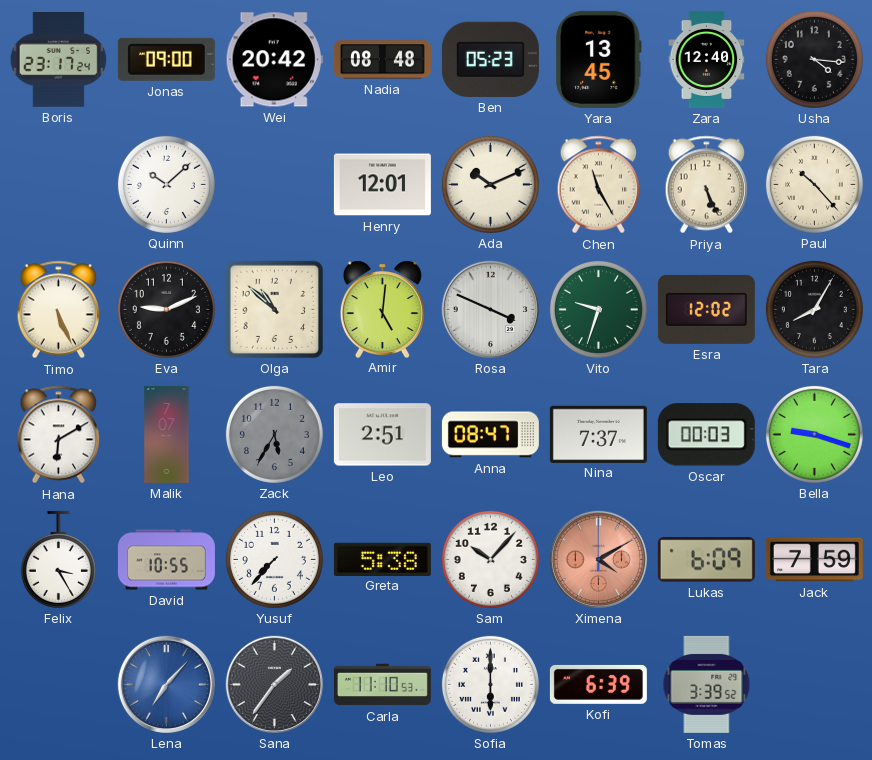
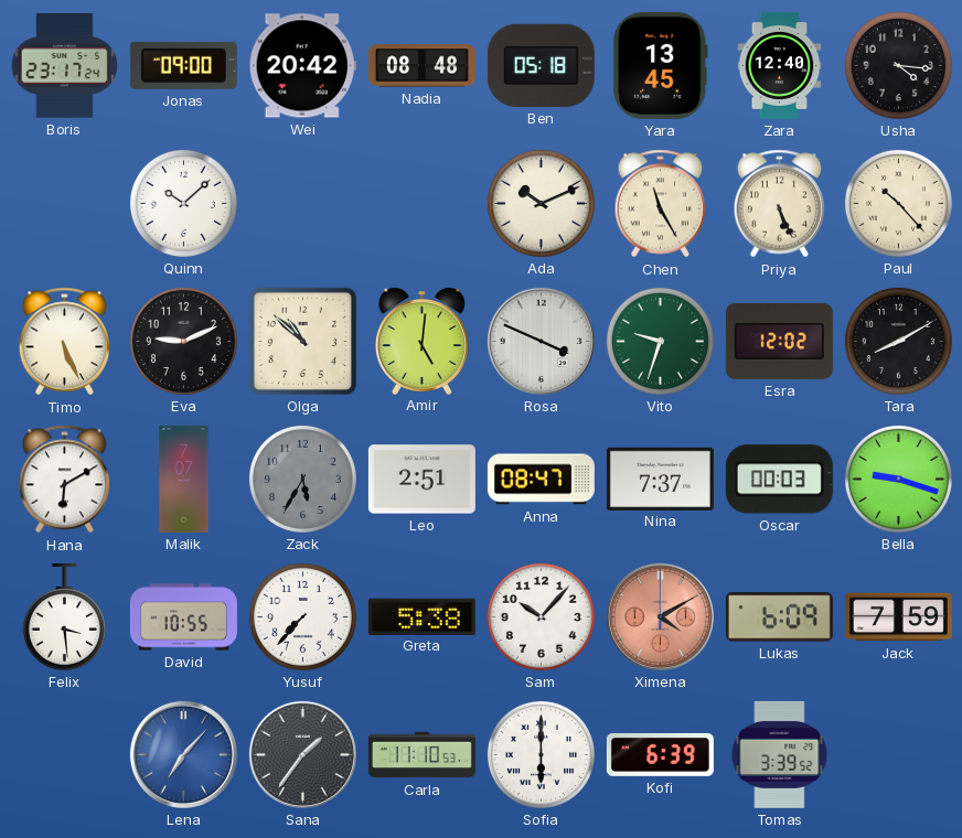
Ben: 05:23 -> 05:18
Henry: 12:01 -> none
Tara: 8:05 -> 8:10
Felix: 3:25 -> 3:29
